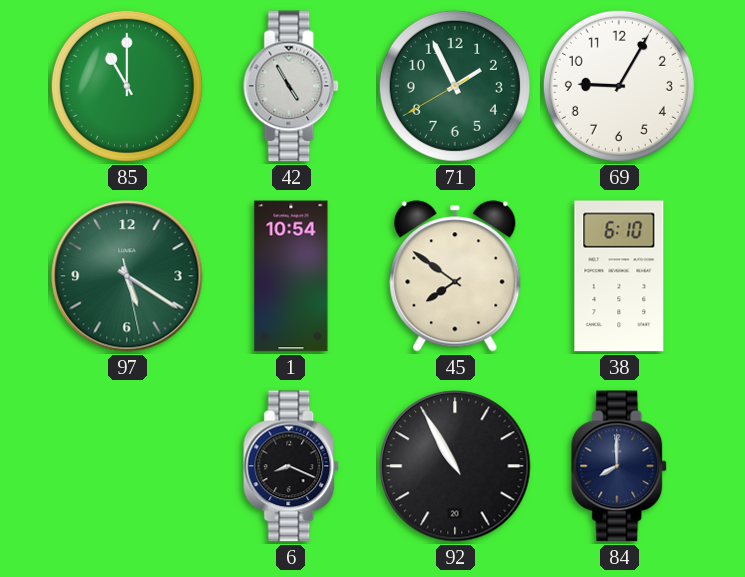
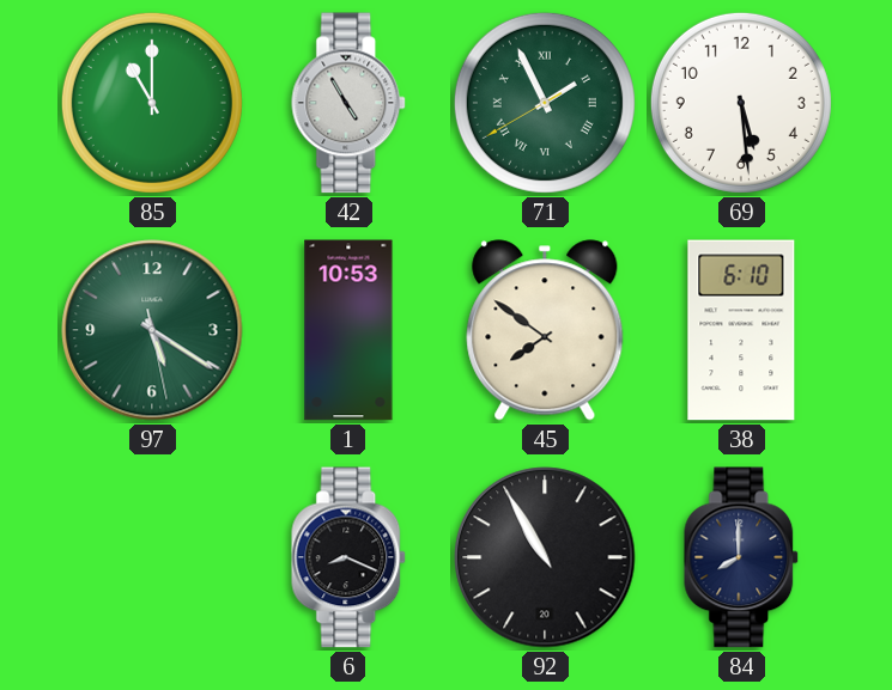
71 numerals: Arabic -> Roman
69: 9:05 -> 5:29
1: 10:54 -> 10:53
